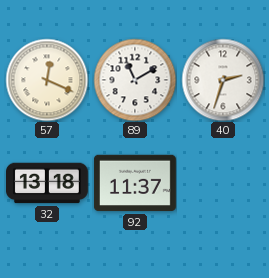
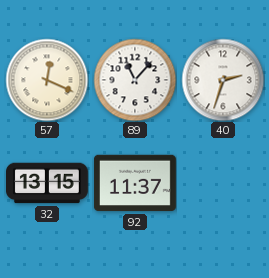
89: 11:10 -> 11:07
32: 13:18 -> 13:15
